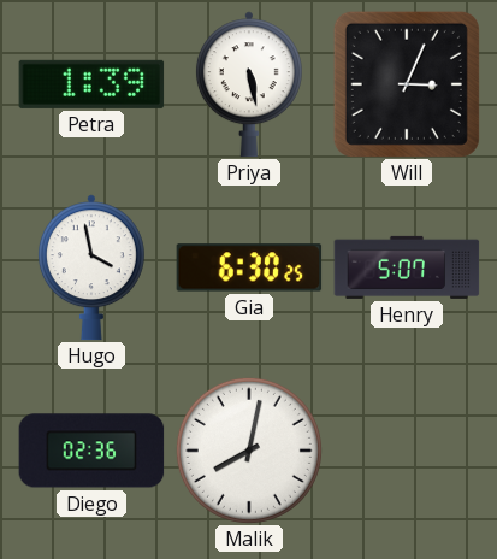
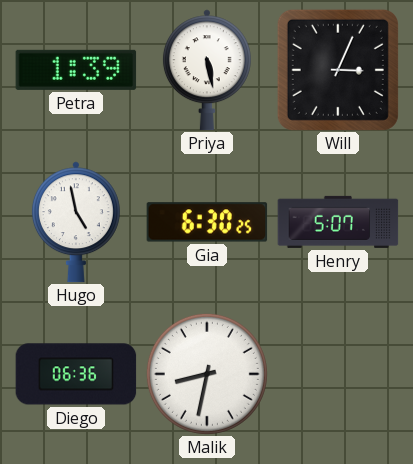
Hugo: 3:58 -> 4:58
Diego: 02:36 -> 06:36
Malik: 8:02 -> 8:32
